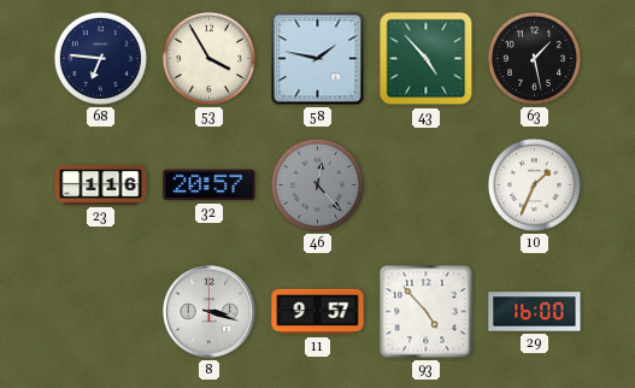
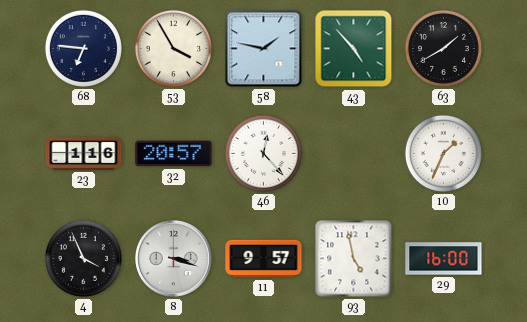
63: 1:28 -> 1:40
46 dial: grey -> white
4: none -> 3:56
93: 4:53 -> 4:58
